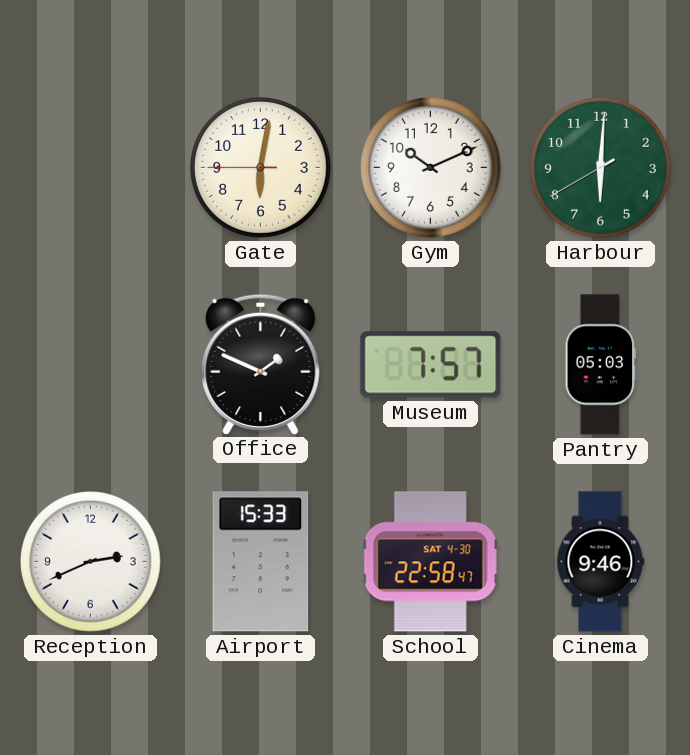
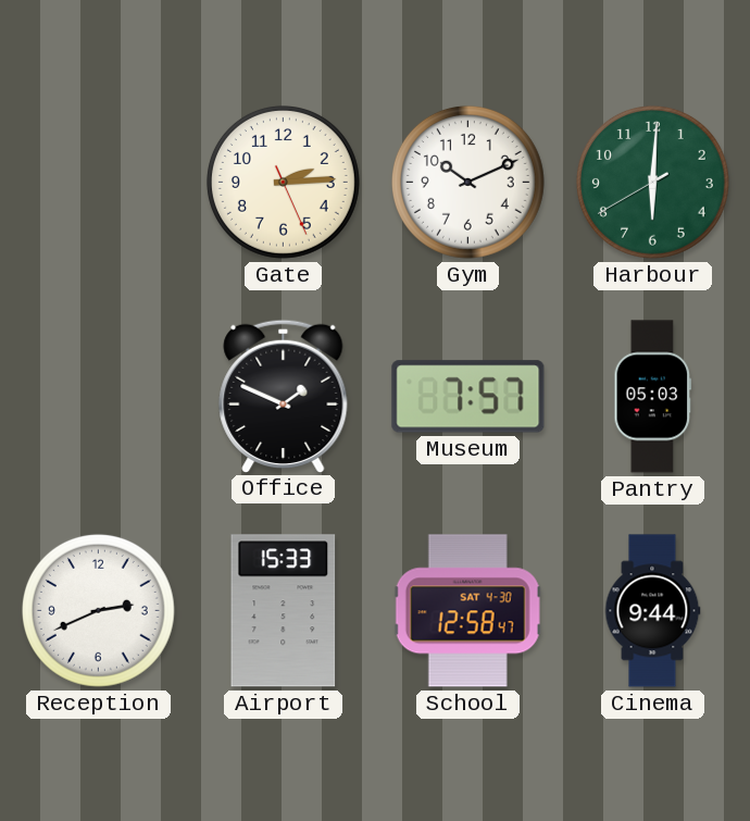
Gate: 6:01 -> 2:14
School: 22:58 -> 12:58
Cinema: 9:46 -> 9:44
